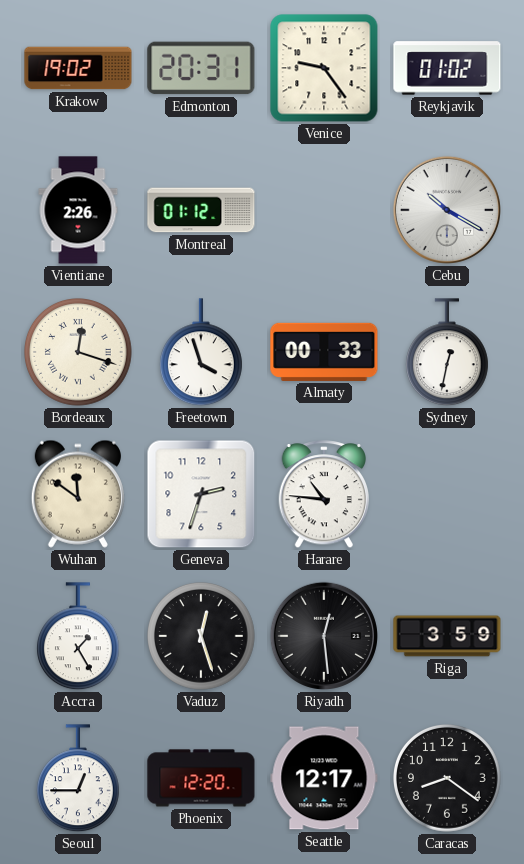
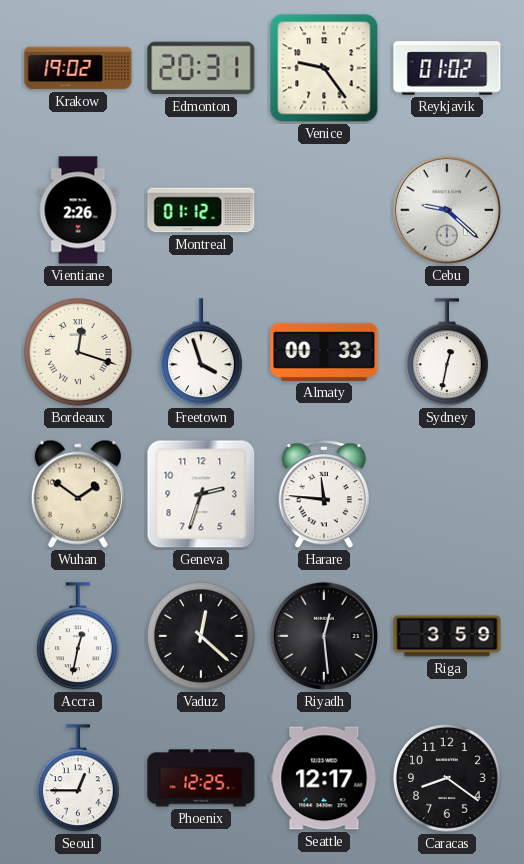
Cebu: 10:20 -> 9:22
Wuhan: 11:51 -> 1:51
Harare: 10:46 -> 11:46
Accra: 1:25 -> 12:32
Vaduz: 12:27 -> 12:22
Phoenix: 12:20 -> 12:25
